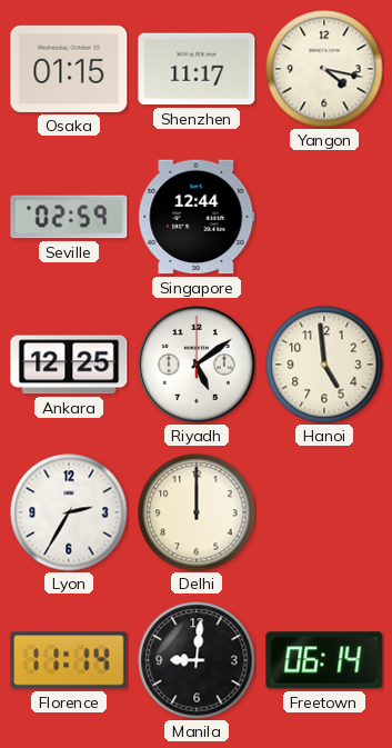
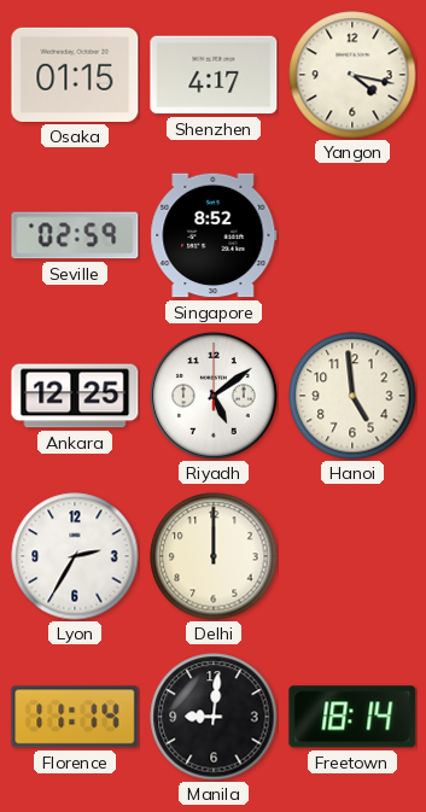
Shenzhen: 11:17 -> 4:17
Singapore: 12:44 -> 8:52
Freetown: 06:14 -> 18:14
